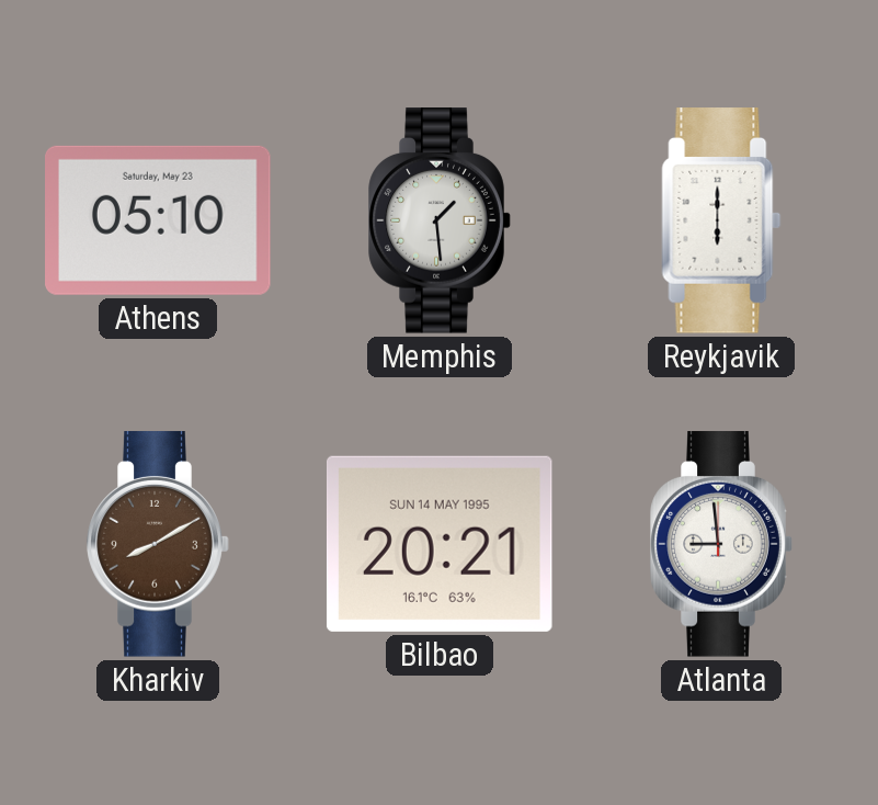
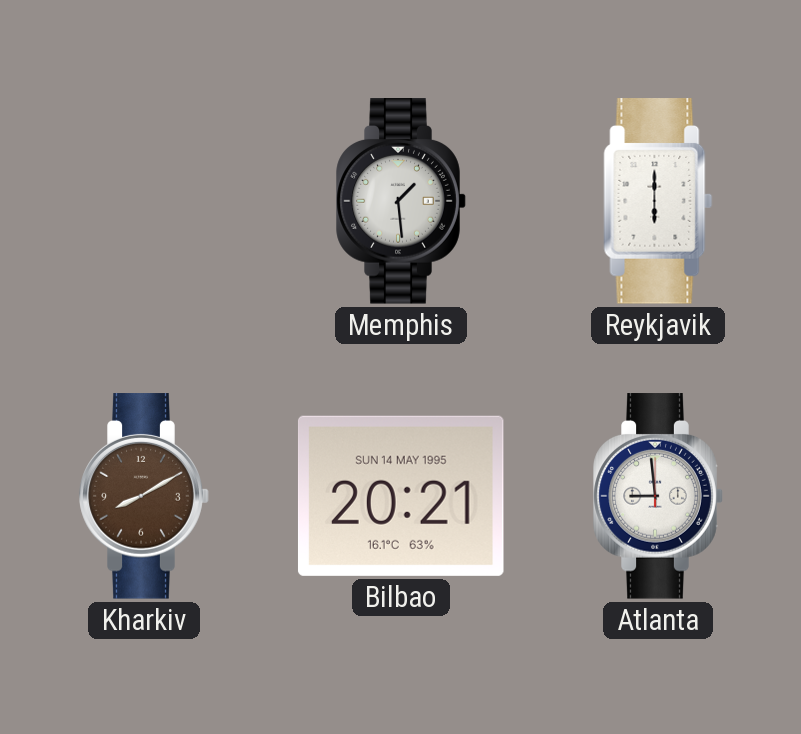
Athens: 05:10 -> none
